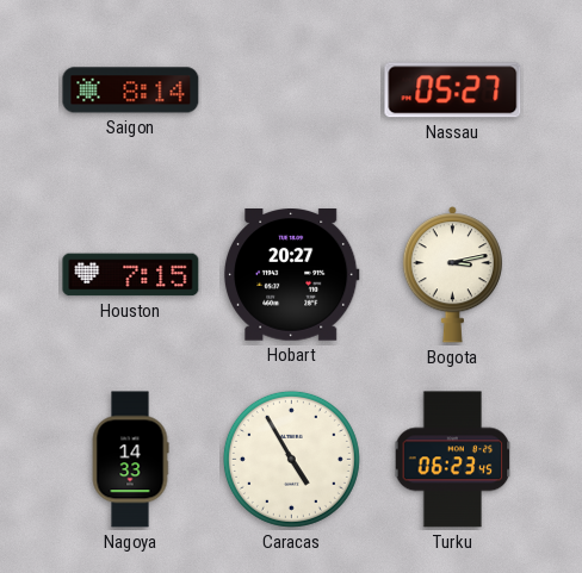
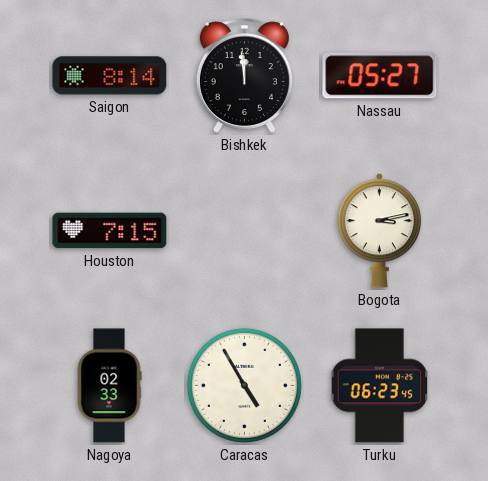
Bishkek: none -> 11:59
Hobart: 20:27 -> none
Nagoya: 14:33 -> 02:33
